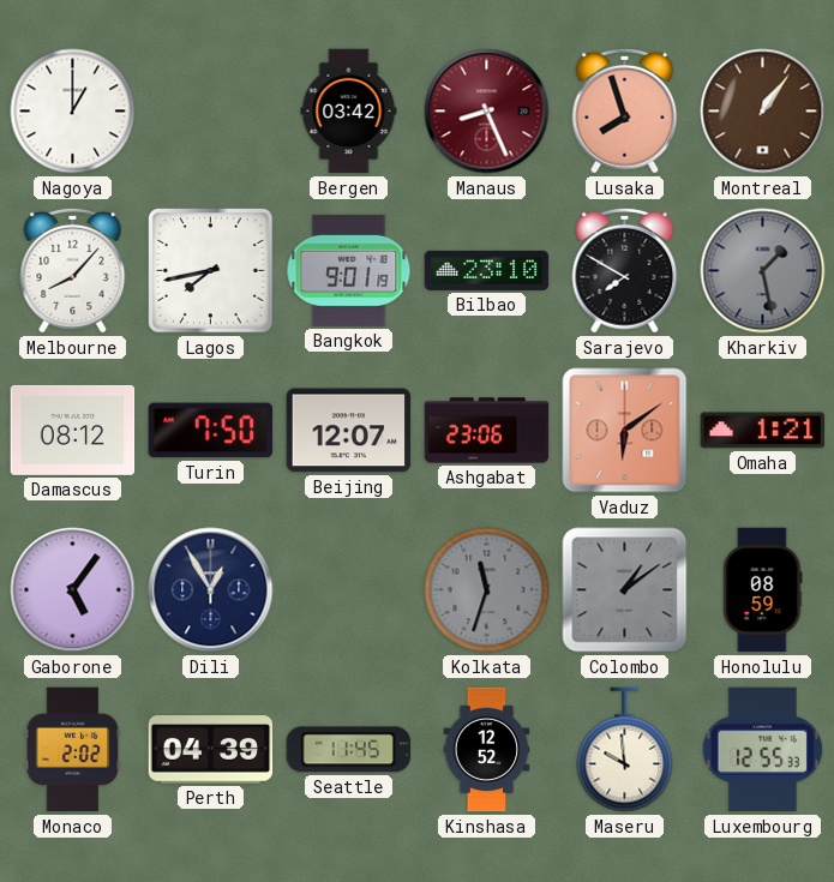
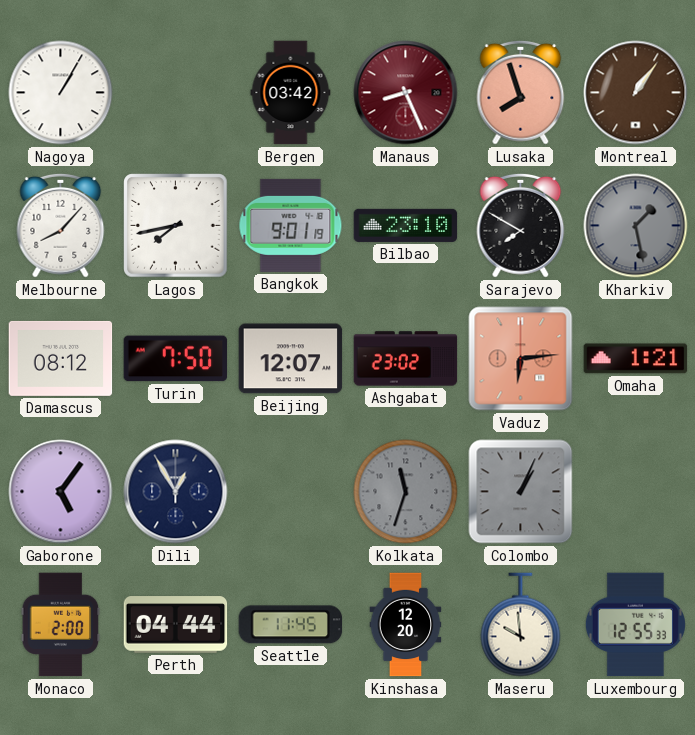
Nagoya: 1:00 -> 1:05
Ashgabat: 23:06 -> 23:02
Vaduz: 6:09 -> 6:14
Colombo: 1:09 -> 1:04
Honolulu: 08:59 -> none
Monaco: 2:02 -> 2:00
Perth: 04:39 -> 04:44
Kinshasa: 12:52 -> 12:20
